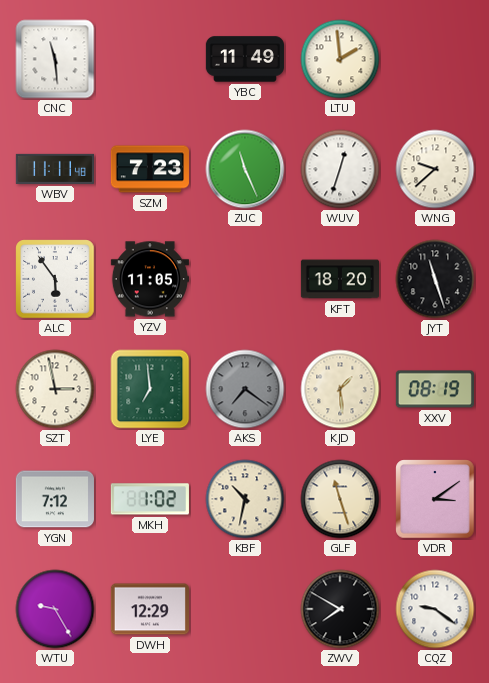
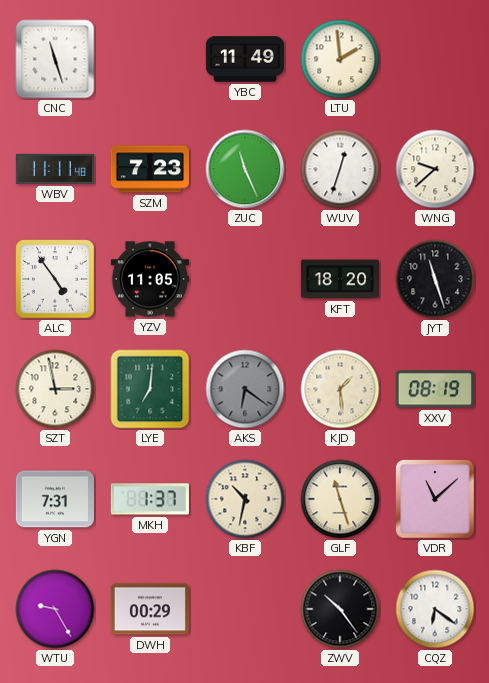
CNC: 11:29 -> 11:27
ALC: 5:54 -> 4:54
LYE: 6:59 -> 7:01
AKS: 7:21 -> 6:21
YGN: 7:12 -> 7:31
MKH: 1:02 -> 1:37
VDR: 3:09 -> 11:08
DWH: 12:29 -> 00:29
ZWV: 7:50 -> 10:24
CQZ: 9:21 -> 6:21
